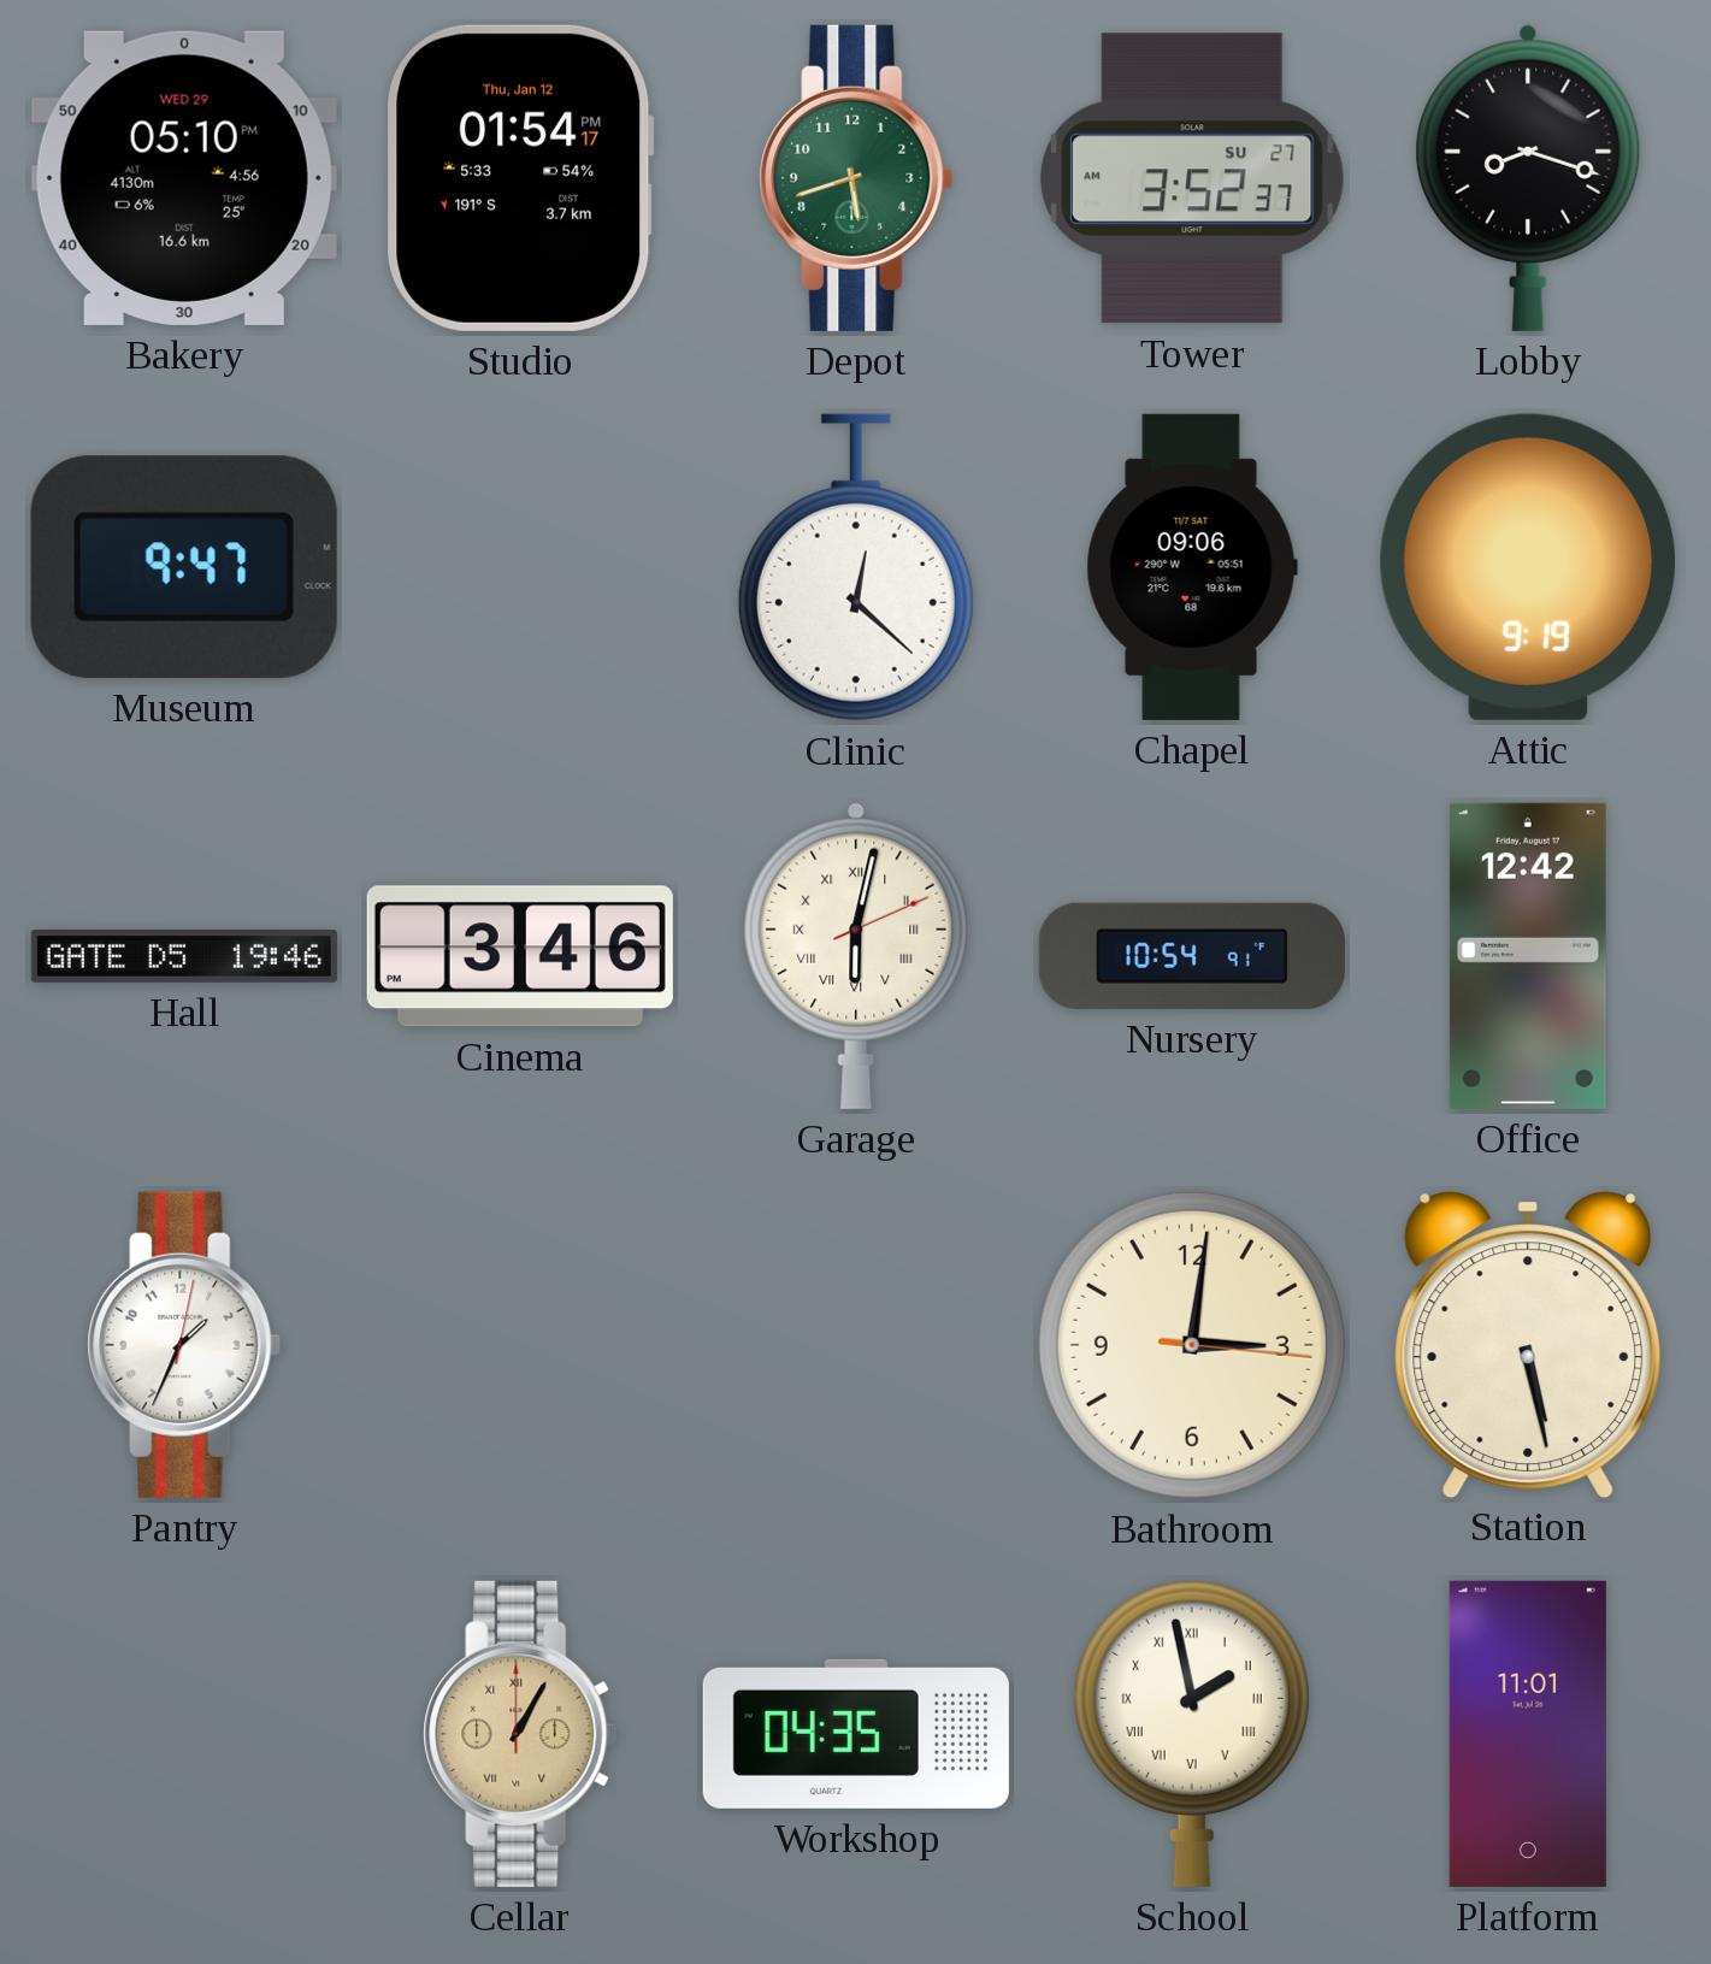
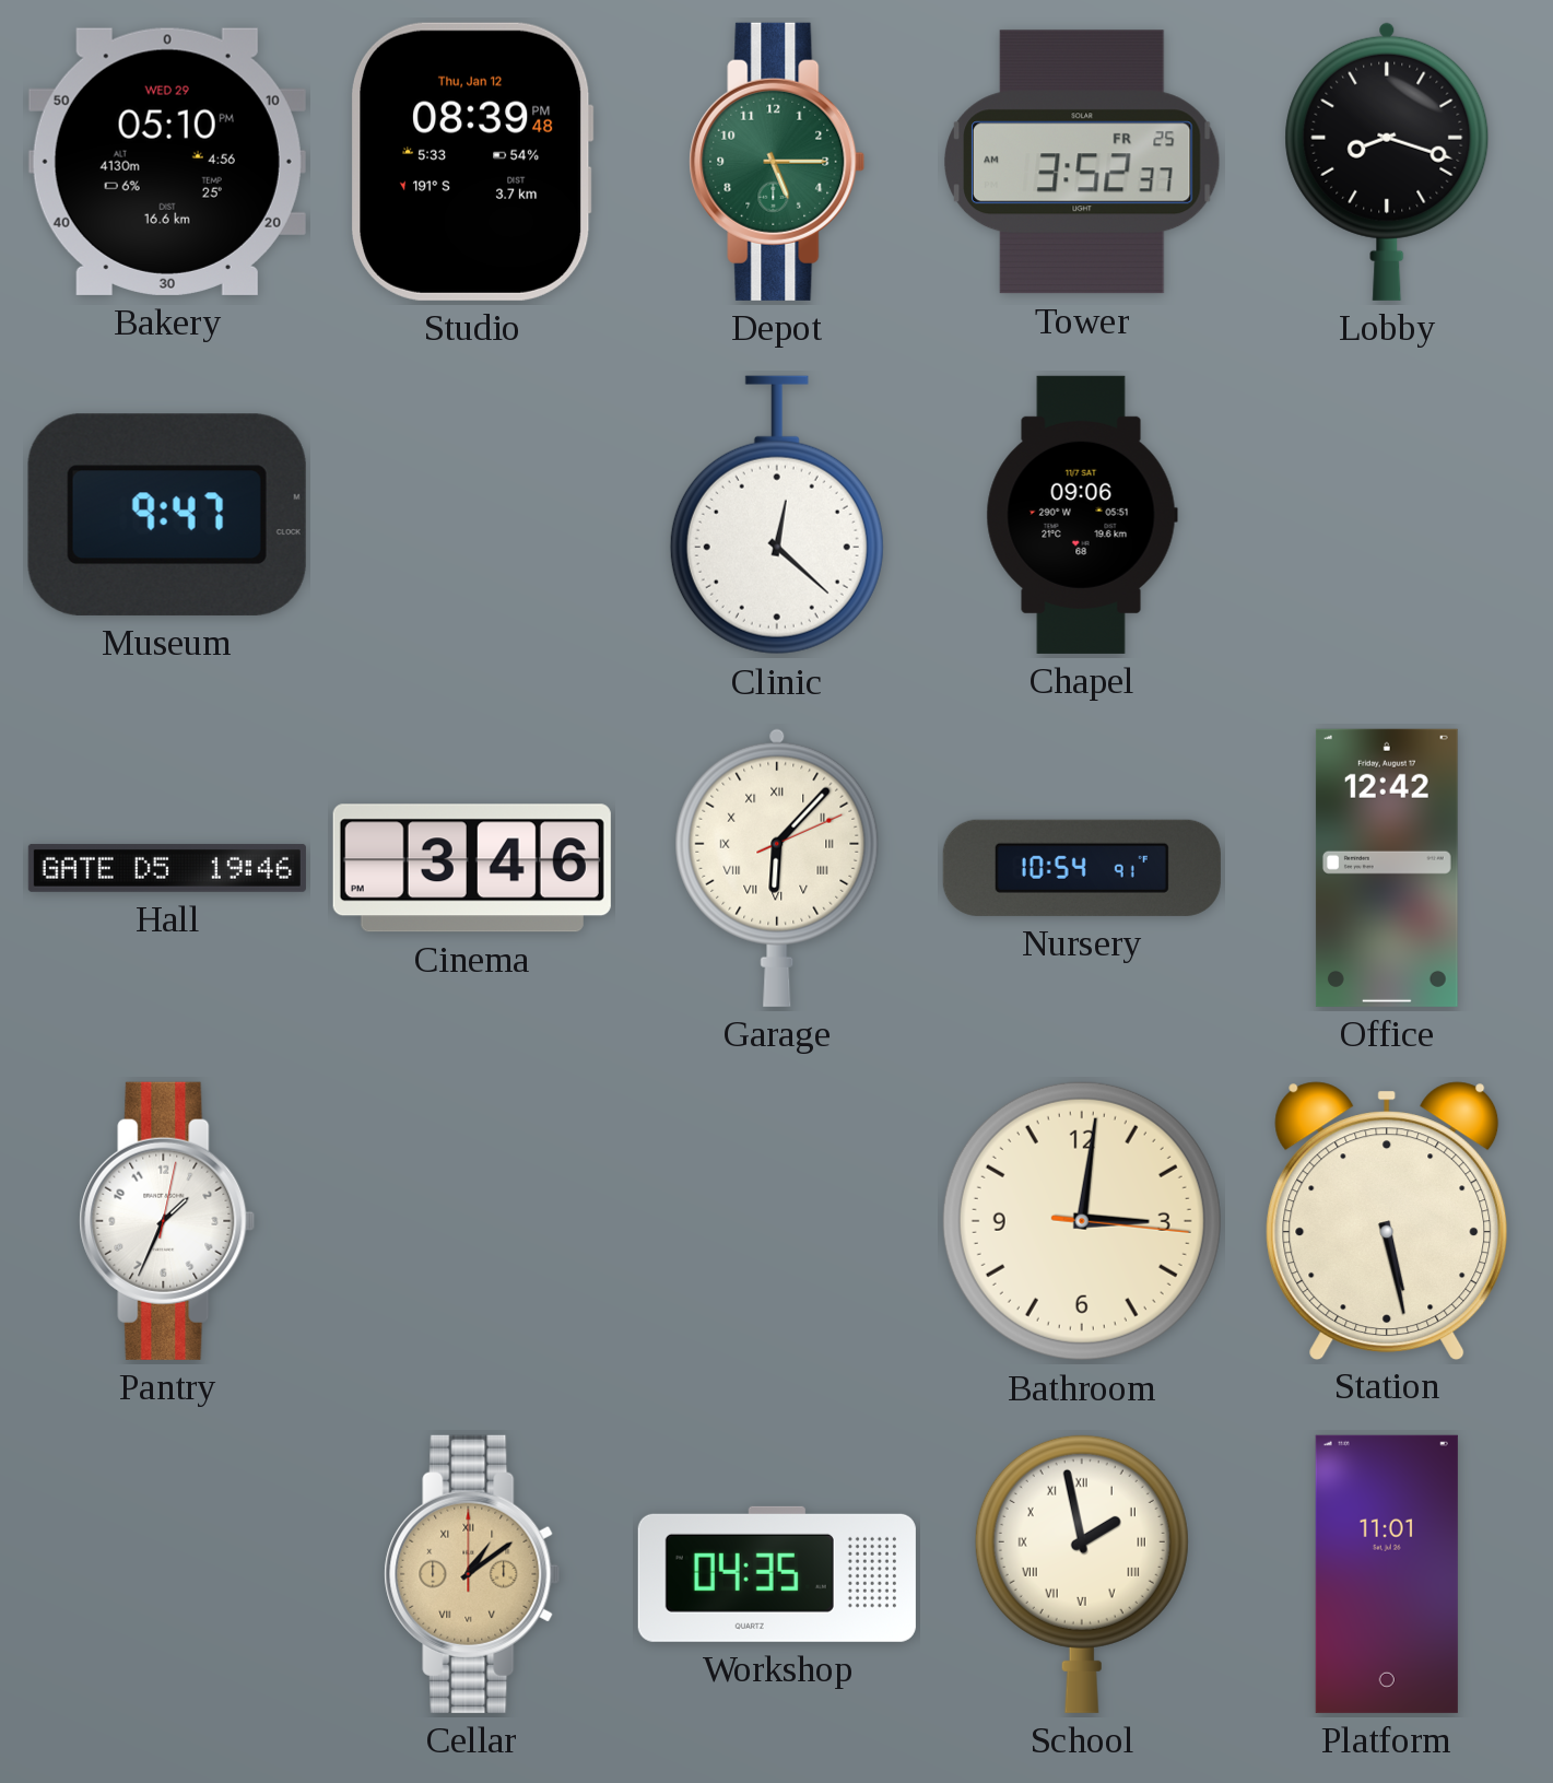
Studio: 01:54 -> 08:39
Depot: 5:42 -> 5:15
Tower date: SU 27 -> FR 25
Attic: 9:19 -> none
Garage: 6:02 -> 6:07
Cellar: 1:05 -> 1:09
